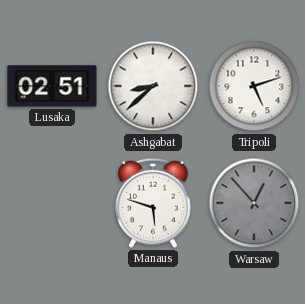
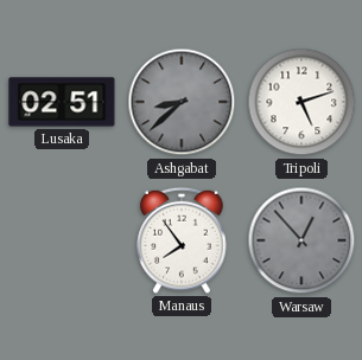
Ashgabat dial: white -> grey
Manaus: 5:48 -> 7:54
